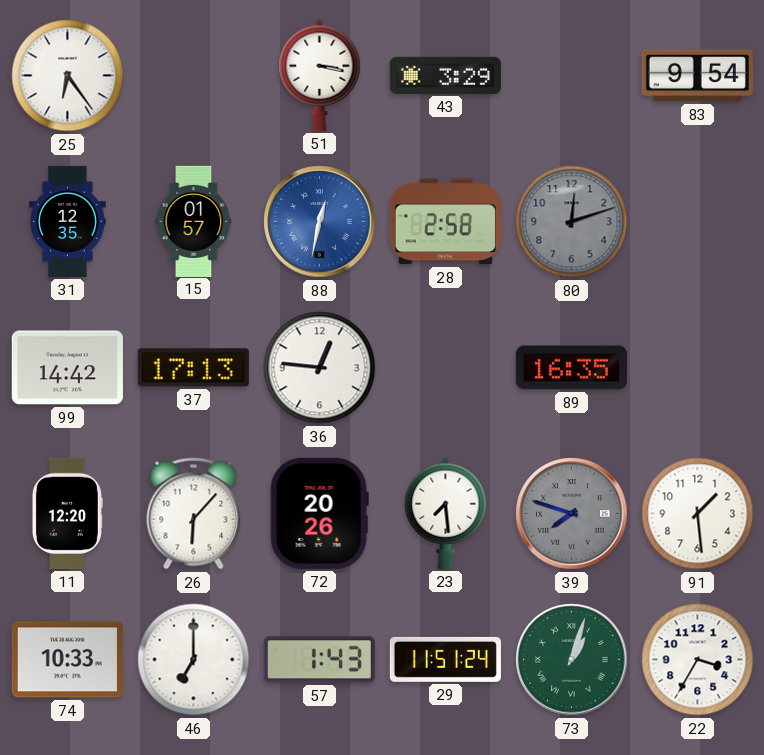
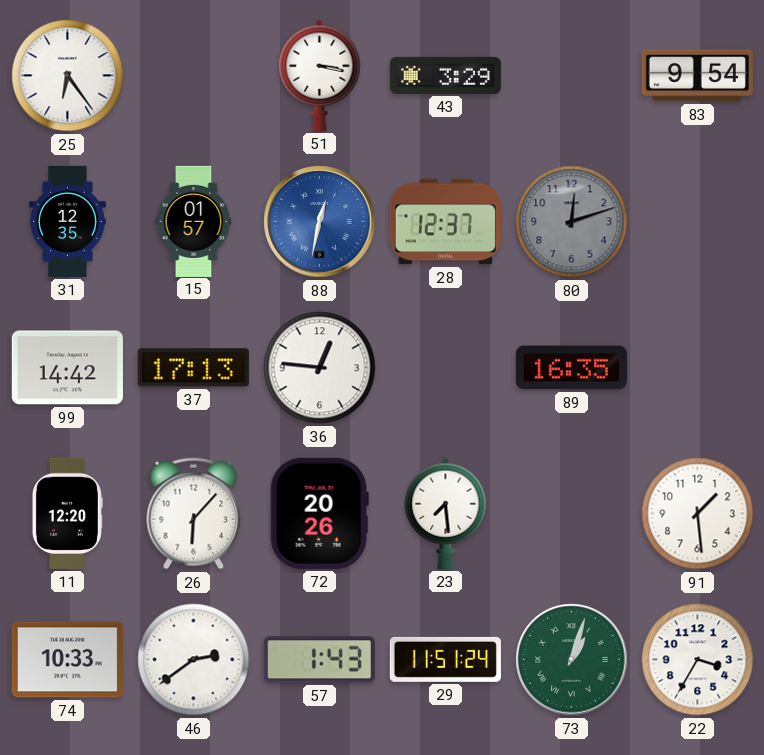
28: 2:58 -> 12:37
39: 7:48 -> none
46: 7:00 -> 2:39
